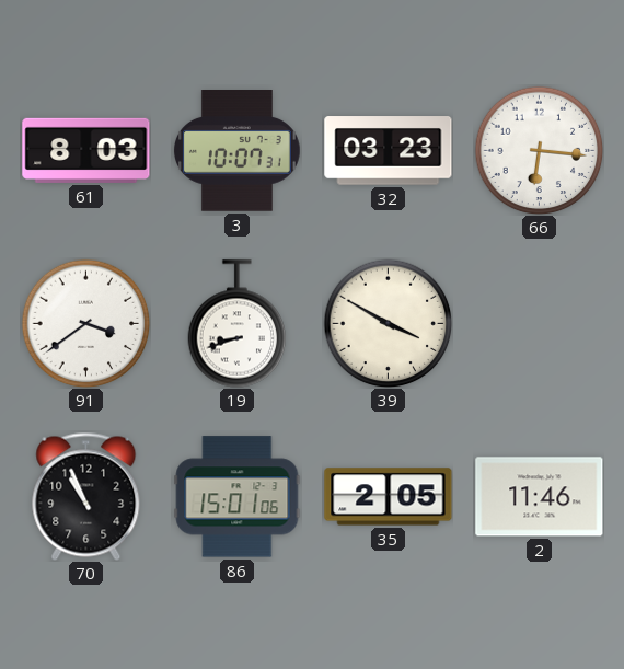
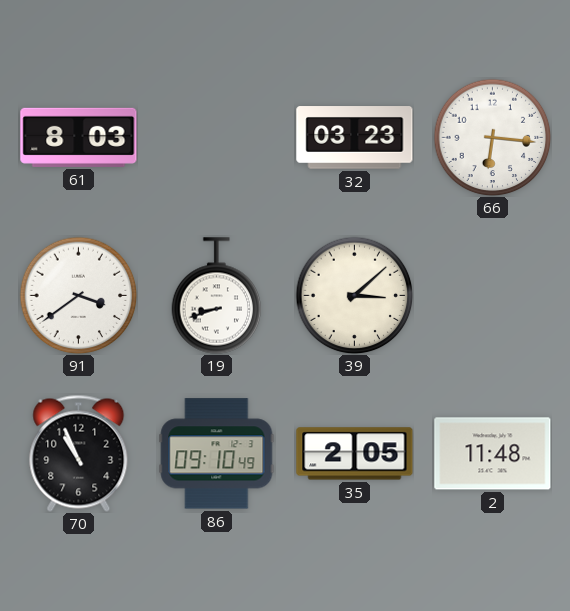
3: 10:07 -> none
39: 3:50 -> 3:08
86: 15:01 -> 09:10
2: 11:46 -> 11:48
